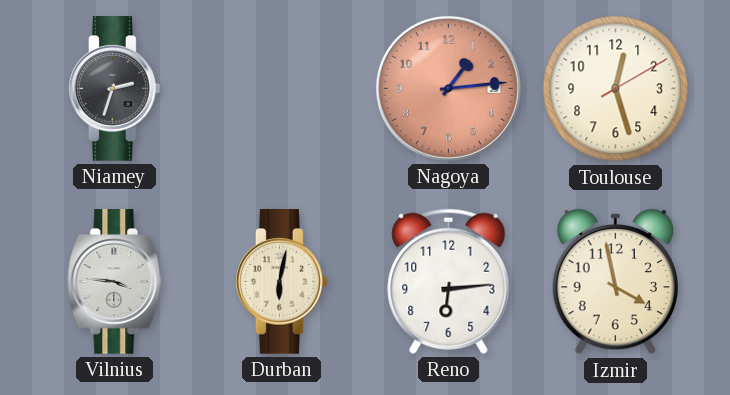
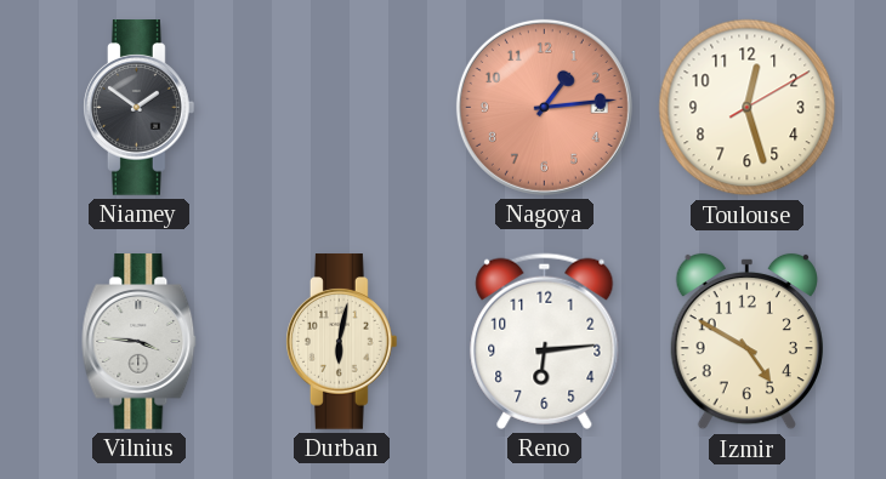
Niamey: 2:33 -> 1:51
Izmir: 3:58 -> 4:50
